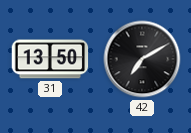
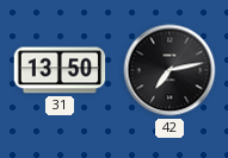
42: 7:10 -> 7:13
